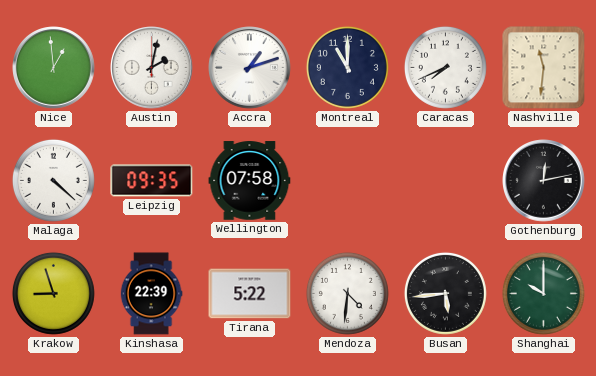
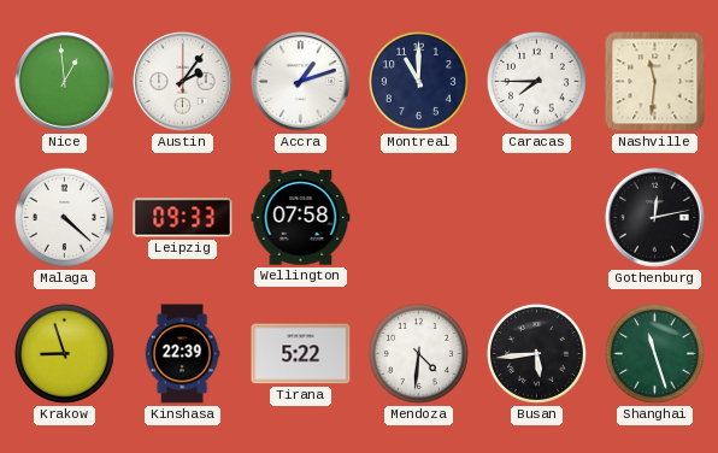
Austin: 2:02 -> 2:06
Caracas: 7:41 -> 7:45
Leipzig: 09:35 -> 09:33
Shanghai: 10:00 -> 11:27
